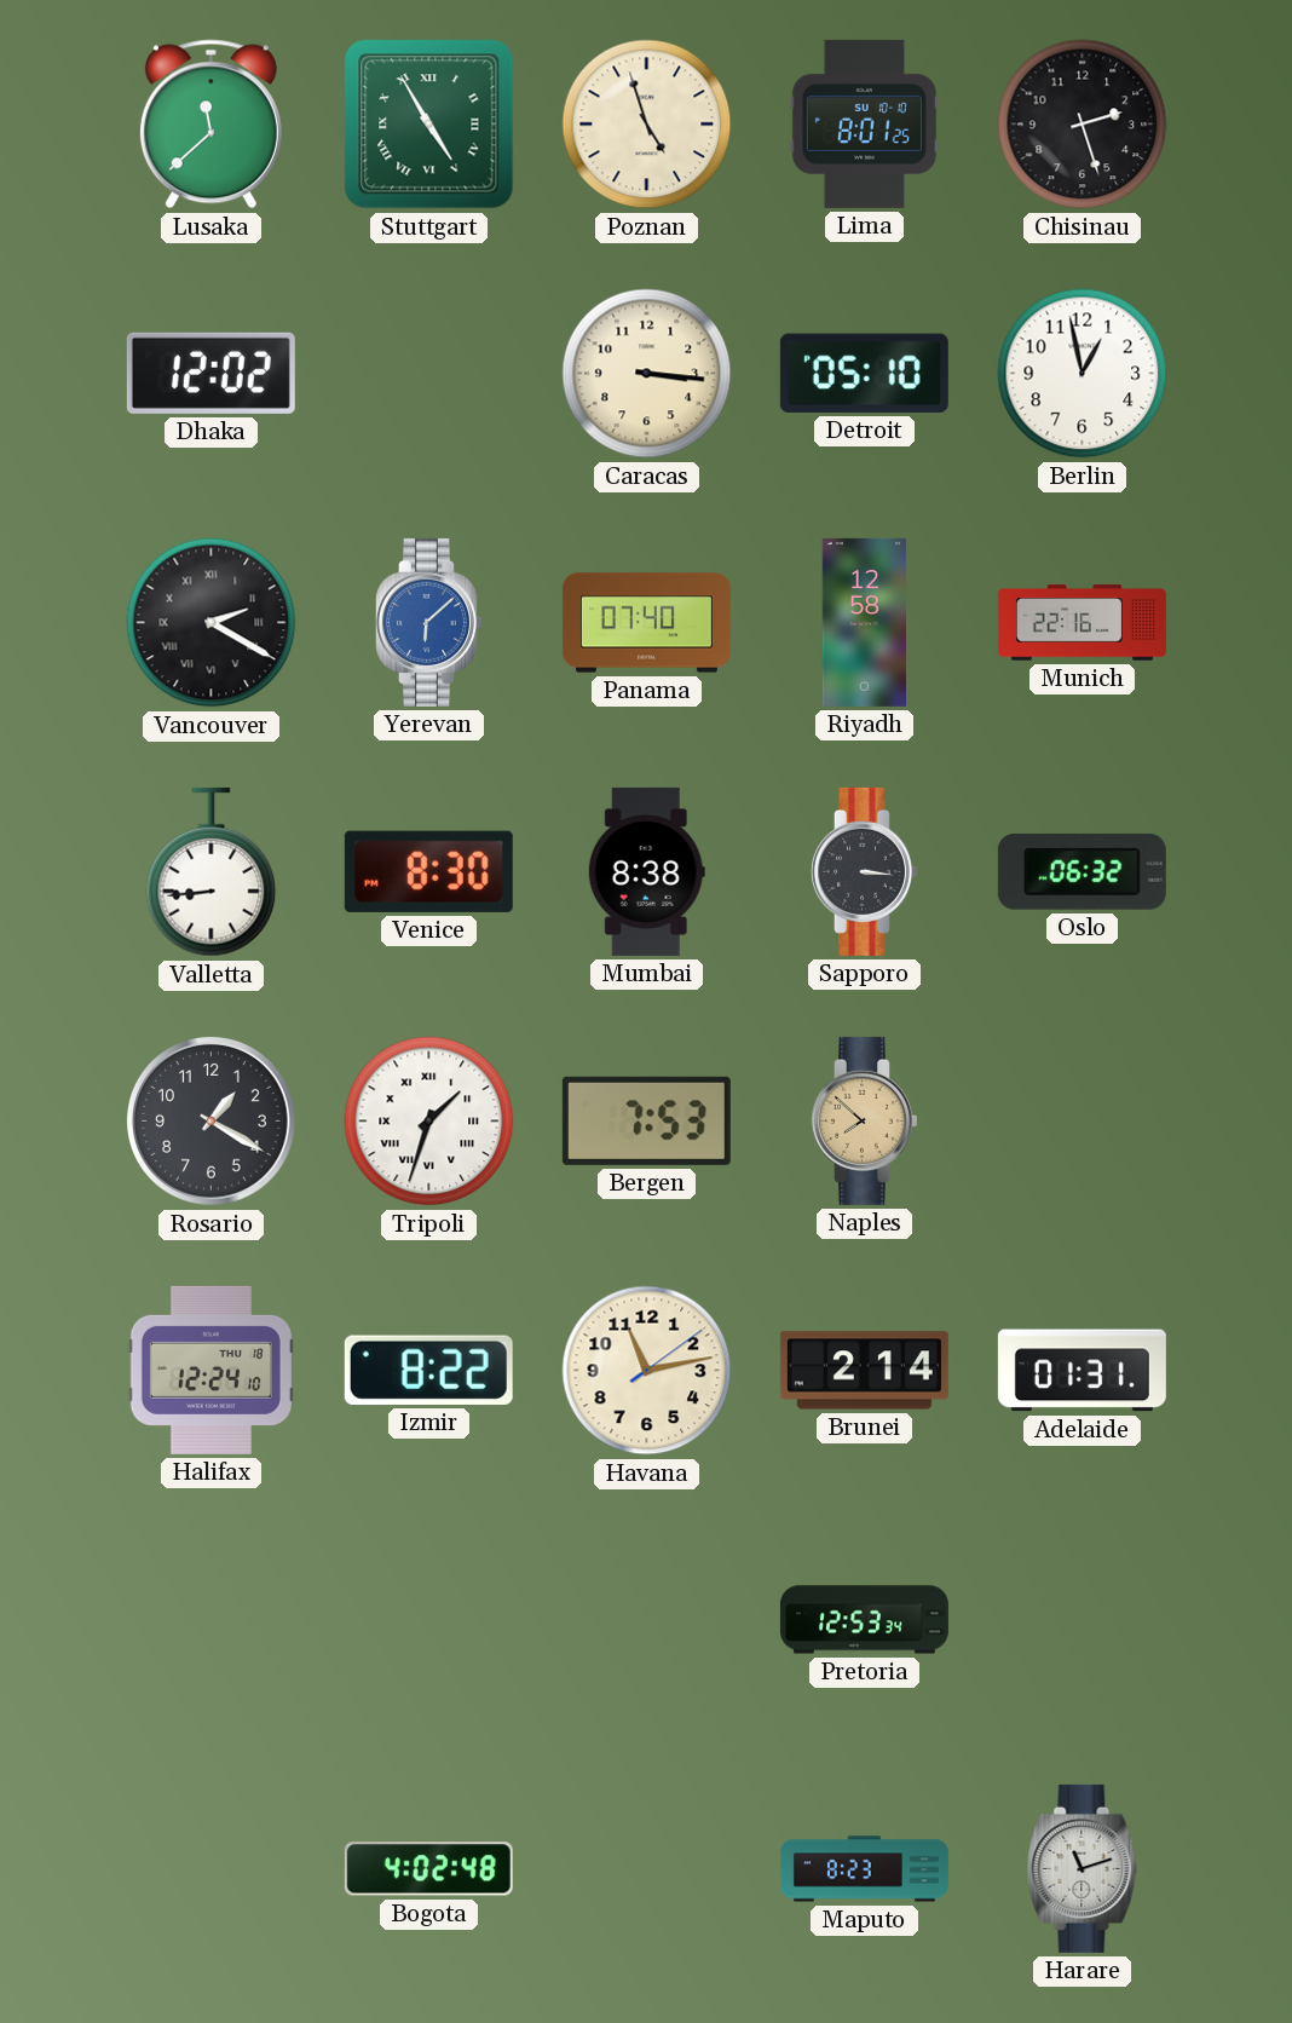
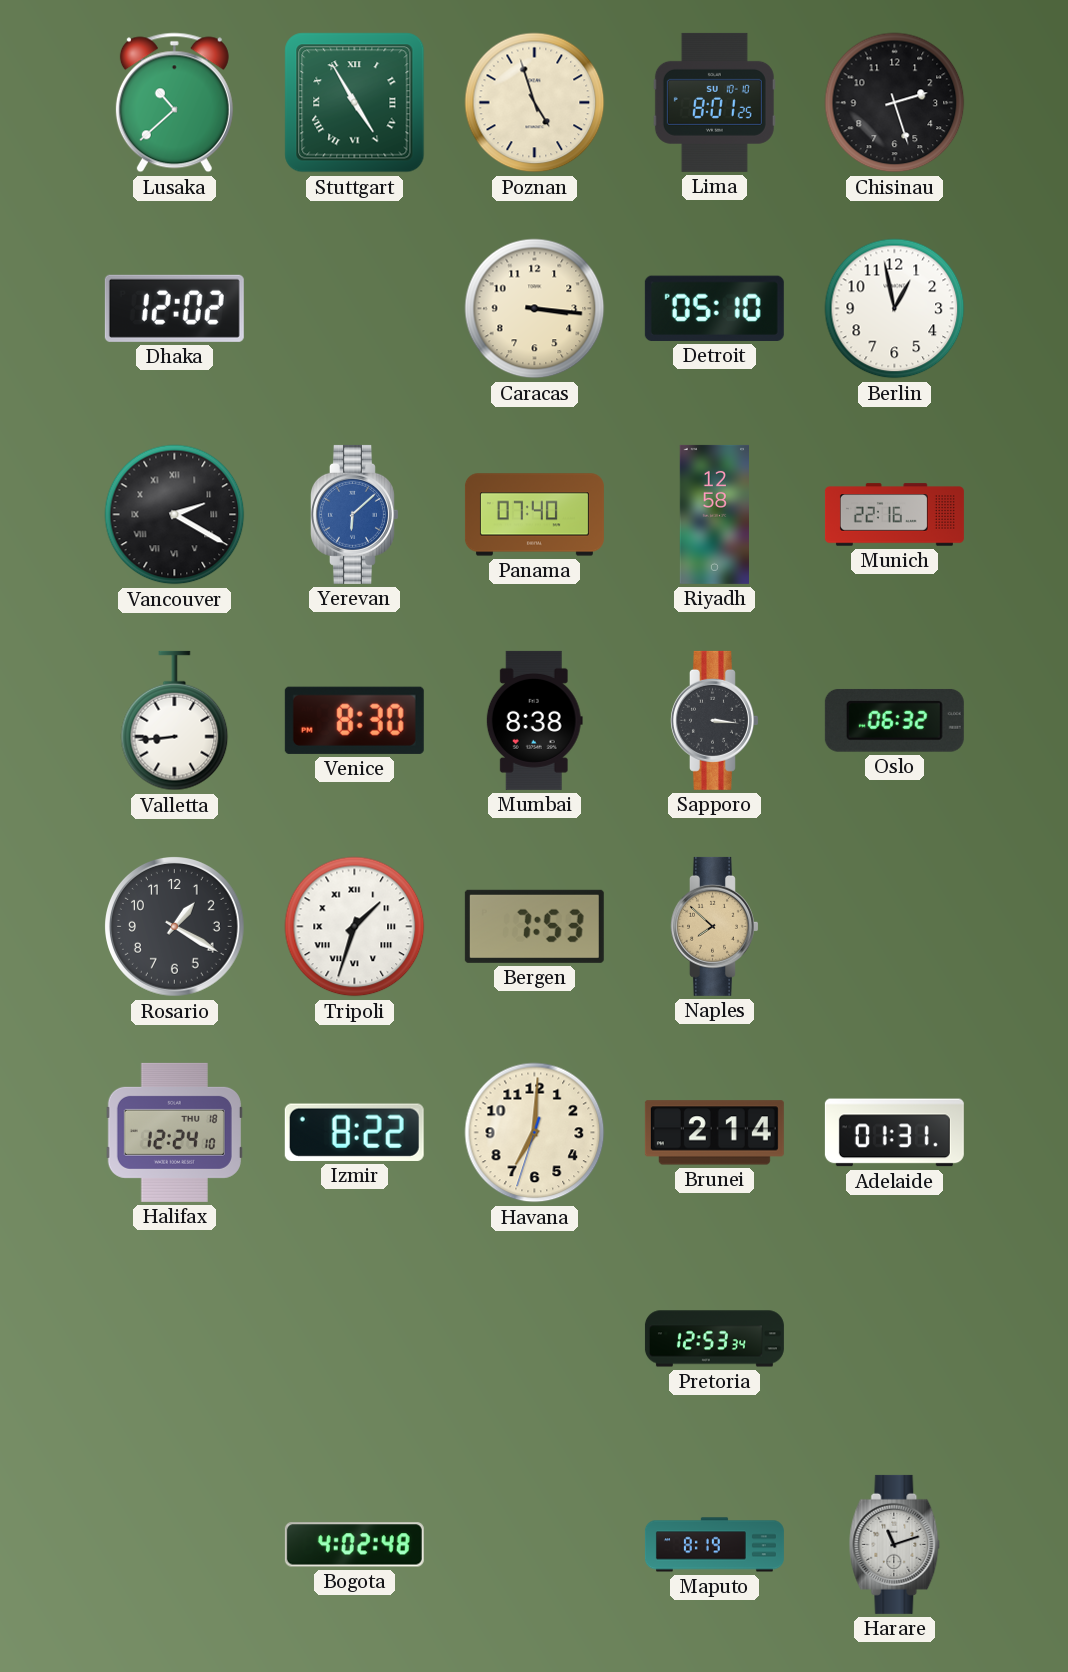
Lusaka: 11:38 -> 10:38
Havana: 11:13 -> 7:00
Maputo: 8:23 -> 8:19
